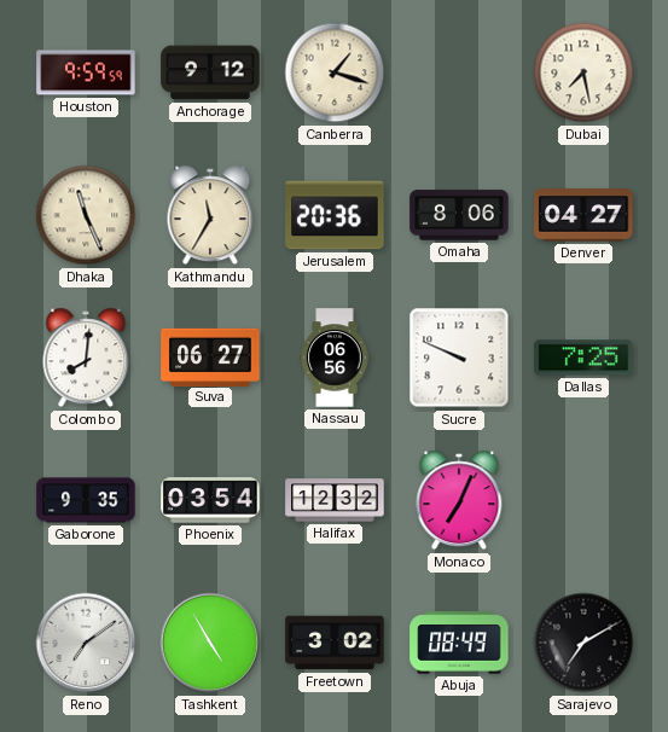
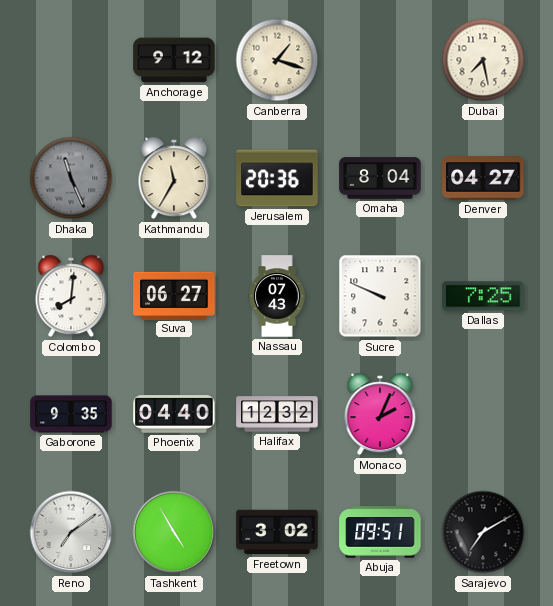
Houston: 9:59 -> none
Dhaka dial: cream -> grey
Omaha: 8:06 -> 8:04
Nassau: 06:56 -> 07:43
Phoenix: 03:54 -> 04:40
Monaco: 7:04 -> 2:04
Abuja: 08:49 -> 09:51
